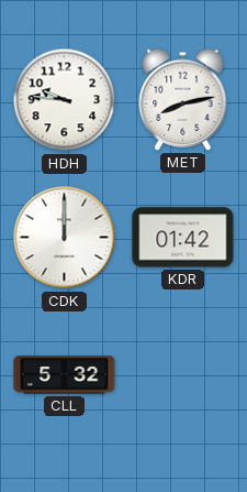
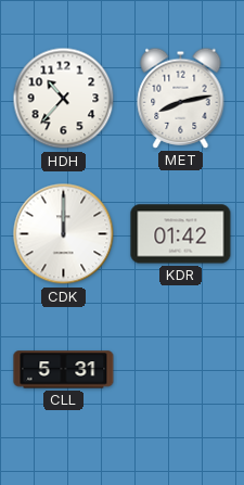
HDH: 9:46 -> 10:37
CLL: 5:32 -> 5:31
